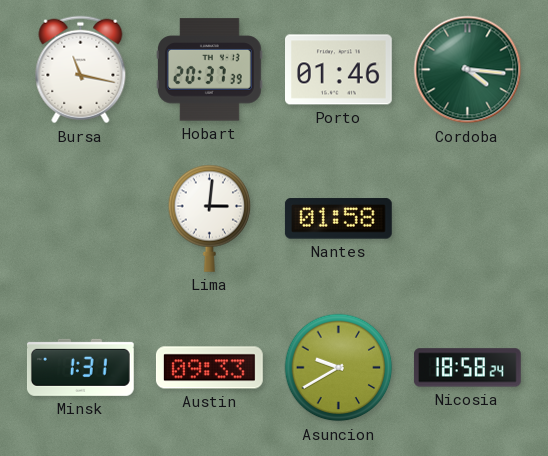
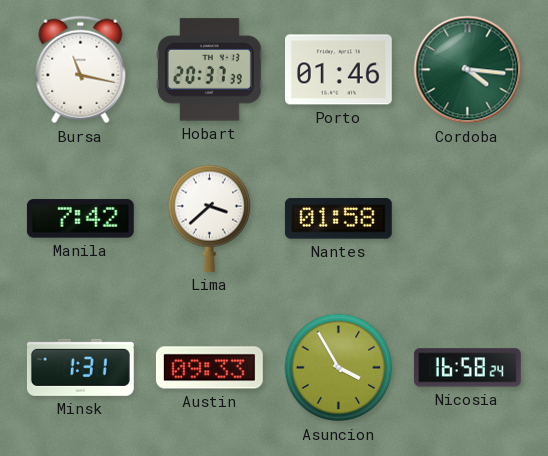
Manila: none -> 7:42
Lima: 3:01 -> 3:38
Asuncion: 9:40 -> 3:55
Nicosia: 18:58 -> 16:58
